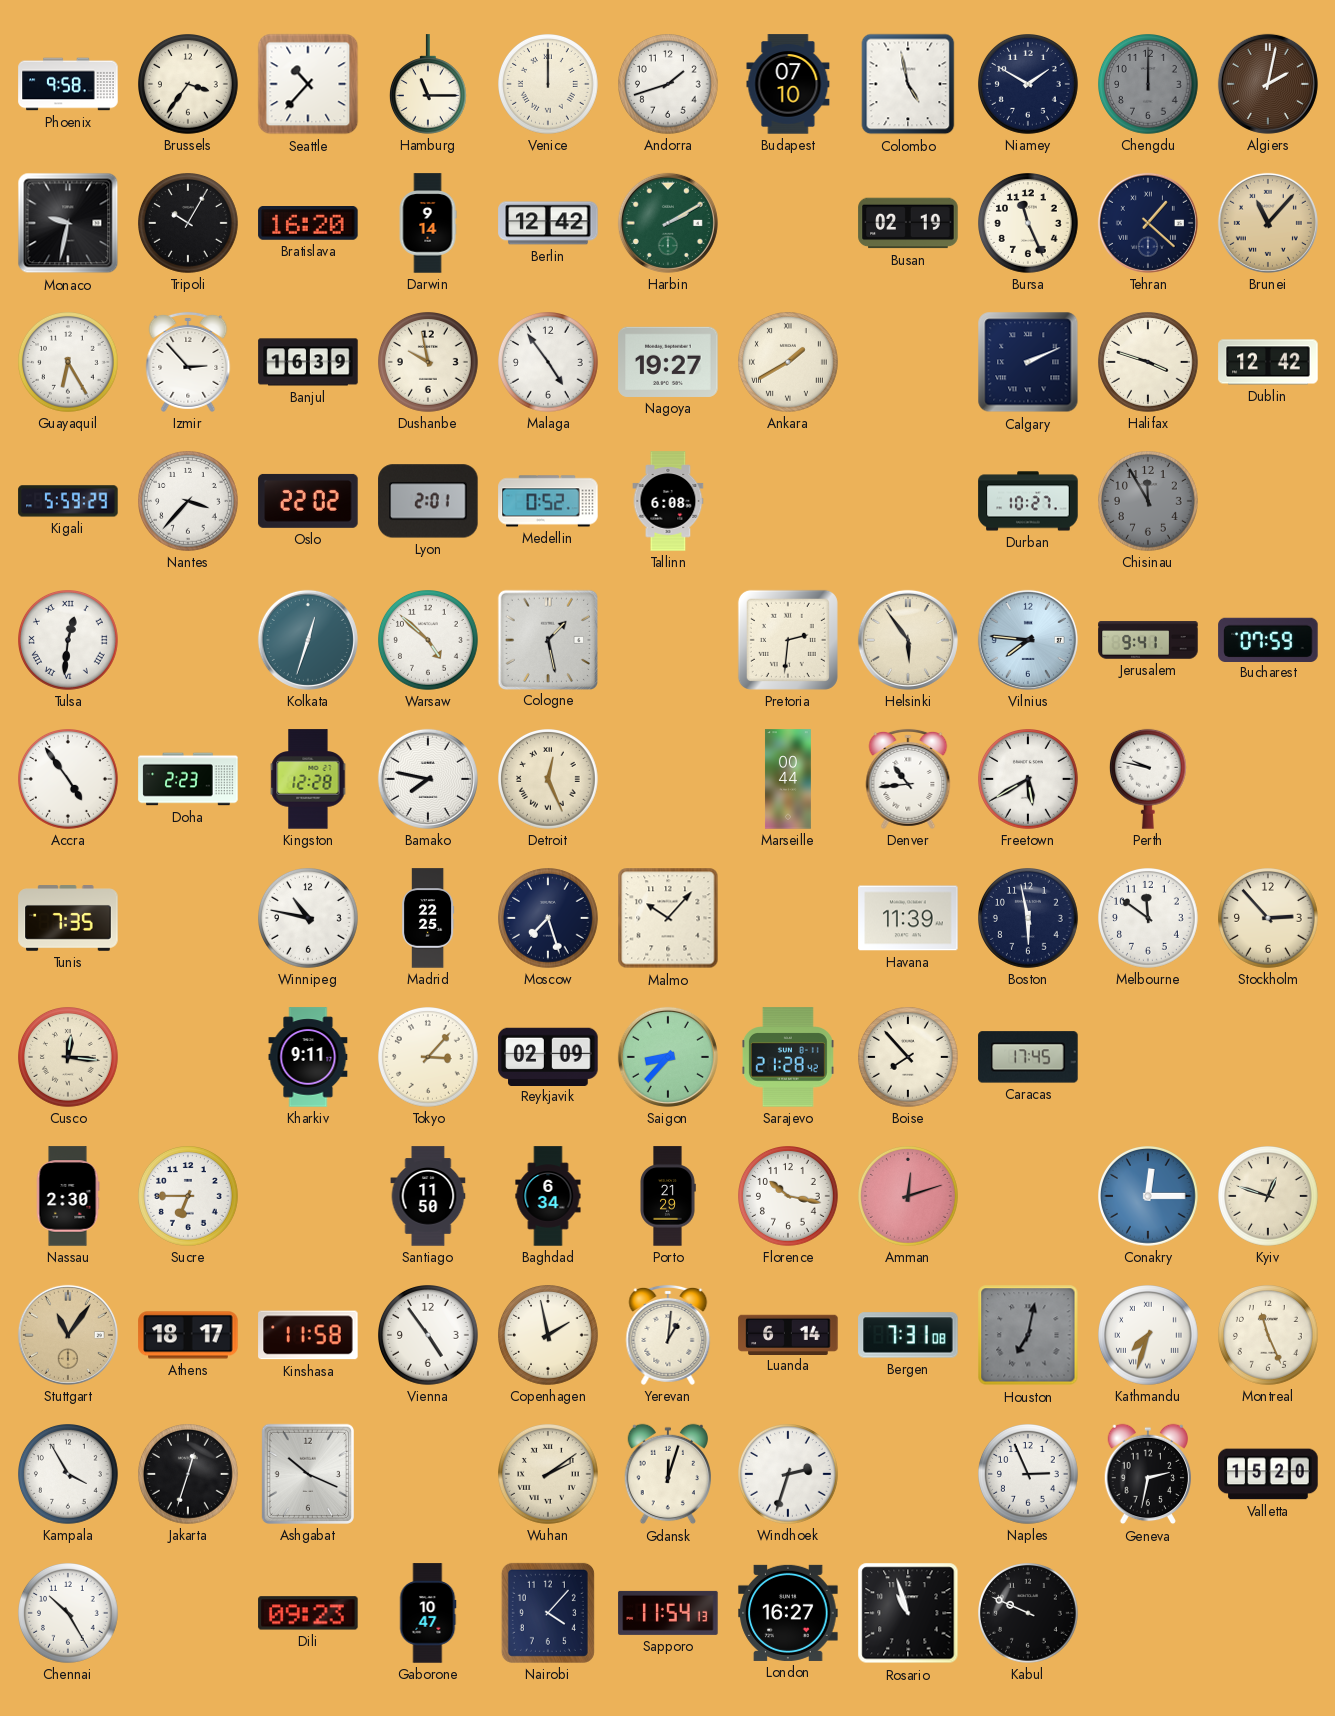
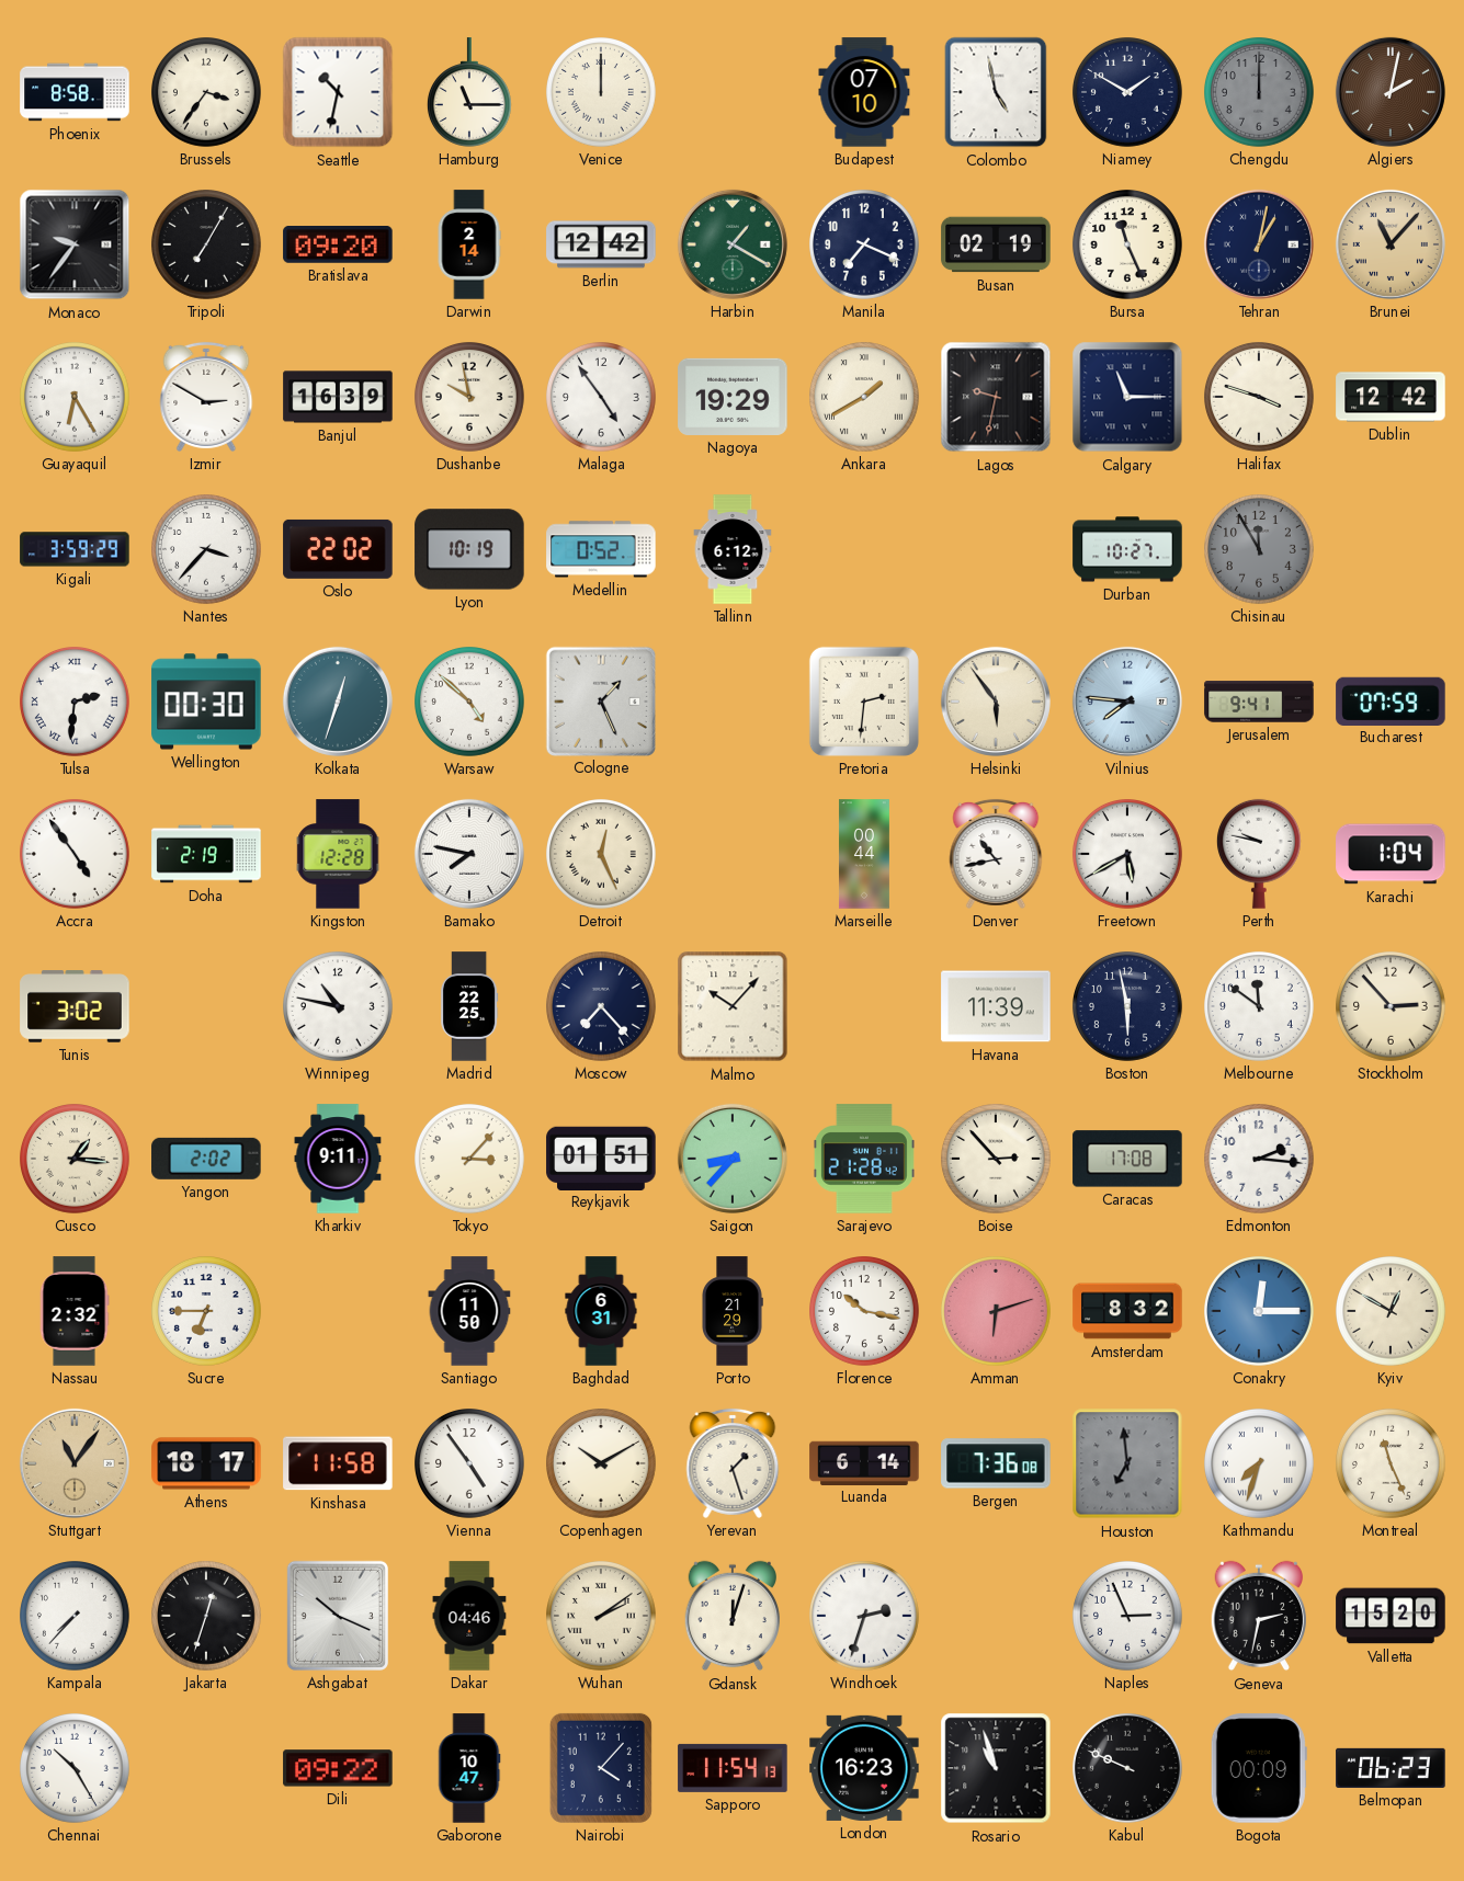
Phoenix: 9:58 -> 8:58
Seattle: 10:37 -> 10:32
Andorra: 1:42 -> none
Monaco: 9:32 -> 9:36
Tripoli: 10:05 -> 7:05
Bratislava: 16:20 -> 09:20
Darwin: 9:14 -> 2:14
Harbin: 2:10 -> 1:20
Manila: none -> 7:19
Tehran: 1:22 -> 1:02
Izmir: 2:53 -> 2:50
Nagoya: 19:27 -> 19:29
Lagos: none -> 9:32
Calgary: 2:11 -> 11:15
Kigali: 5:59 -> 3:59
Lyon: 2:01 -> 10:19
Tallinn: 6:08 -> 6:12
Tulsa: 12:31 -> 2:31
Wellington: none -> 00:30
Cologne: 1:28 -> 1:26
Doha: 2:23 -> 2:19
Denver: 10:44 -> 10:43
Karachi: none -> 1:04
Tunis: 7:35 -> 3:02
Moscow: 7:27 -> 7:23
Cusco: 12:16 -> 1:16
Yangon: none -> 2:02
Reykjavik: 02:09 -> 01:51
Boise: 7:53 -> 2:53
Caracas: 17:45 -> 17:08
Edmonton: none -> 2:16
Nassau: 2:30 -> 2:32
Baghdad: 6:34 -> 6:31
Amman: 12:12 -> 6:12
Amsterdam: none -> 8:32
Kyiv: 12:48 -> 12:50
Copenhagen: 1:58 -> 10:10
Yerevan: 1:01 -> 1:27
Bergen: 7:31 -> 7:36
Houston: 7:02 -> 6:59
Kampala: 3:55 -> 7:37
Dakar: none -> 04:46
Dili: 09:23 -> 09:22
London: 16:27 -> 16:23
Bogota: none -> 00:09
Belmopan: none -> 06:23
